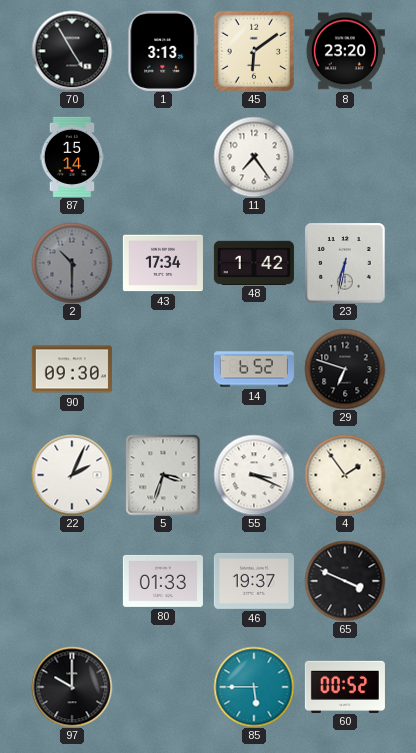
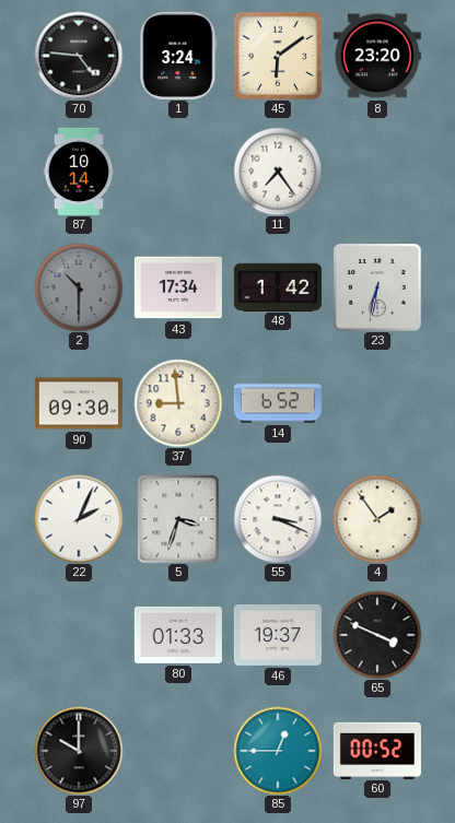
70: 4:55 -> 4:46
1: 3:13 -> 3:24
87: 15:14 -> 10:14
37: none -> 8:59
29: 6:48 -> none
85: 5:45 -> 12:45
